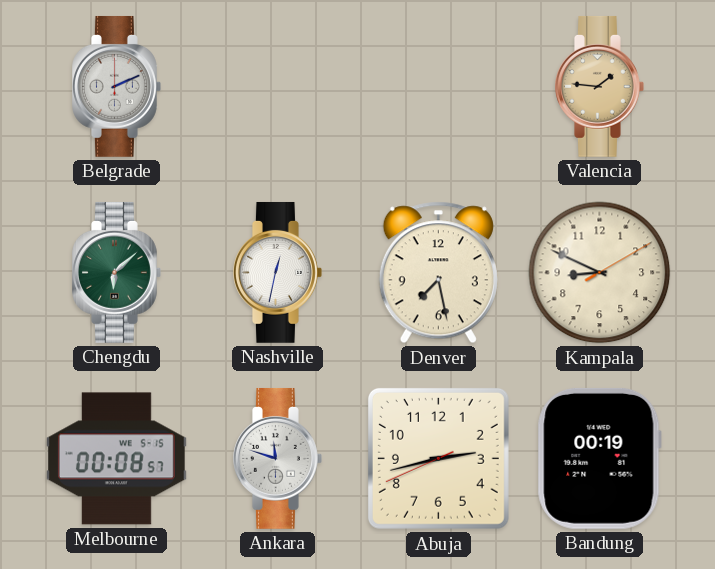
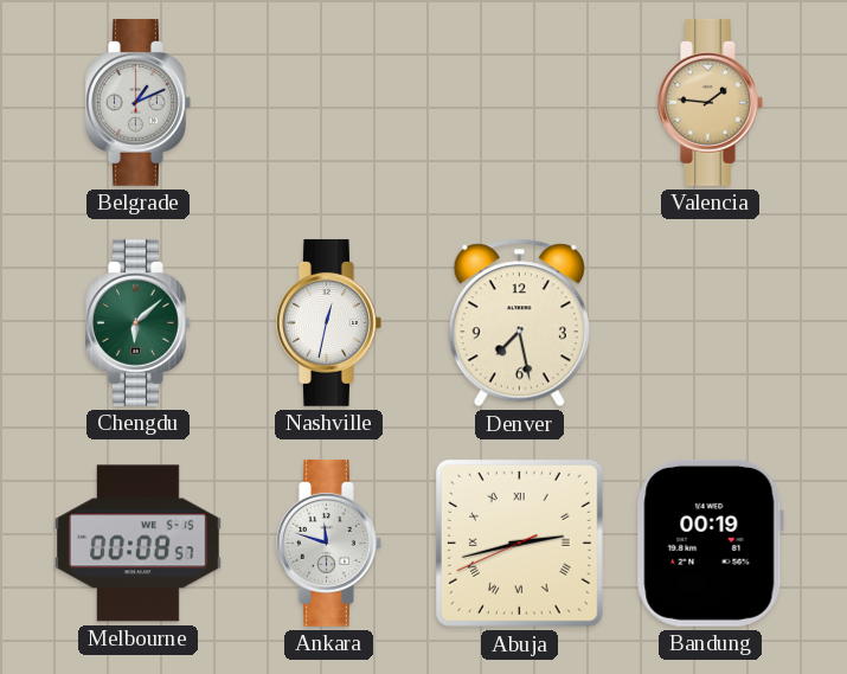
Belgrade: 2:11 -> 1:11
Kampala: 8:49 -> none
Abuja numerals: Arabic -> Roman
